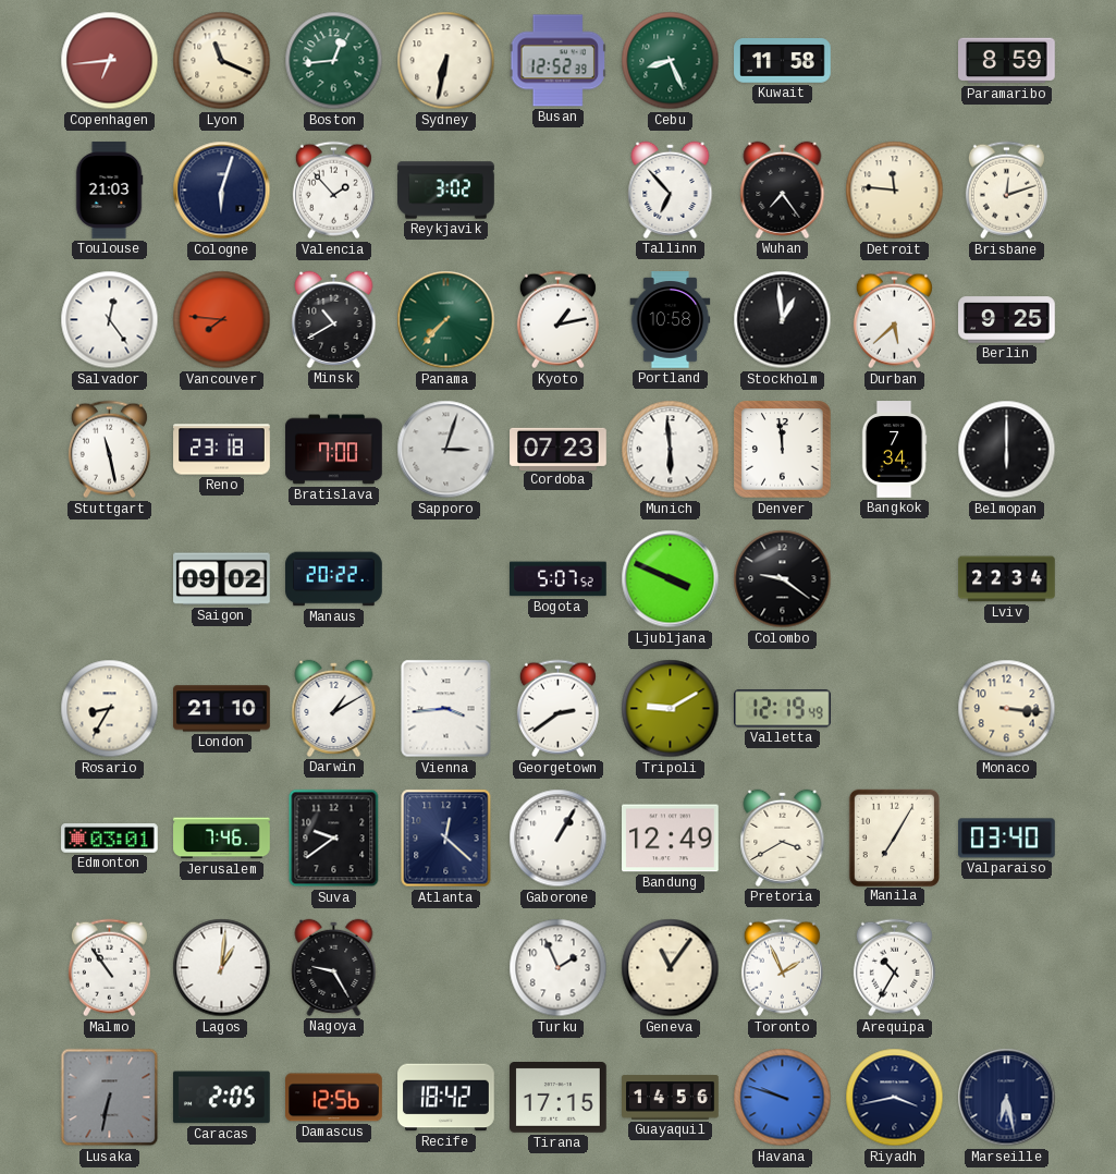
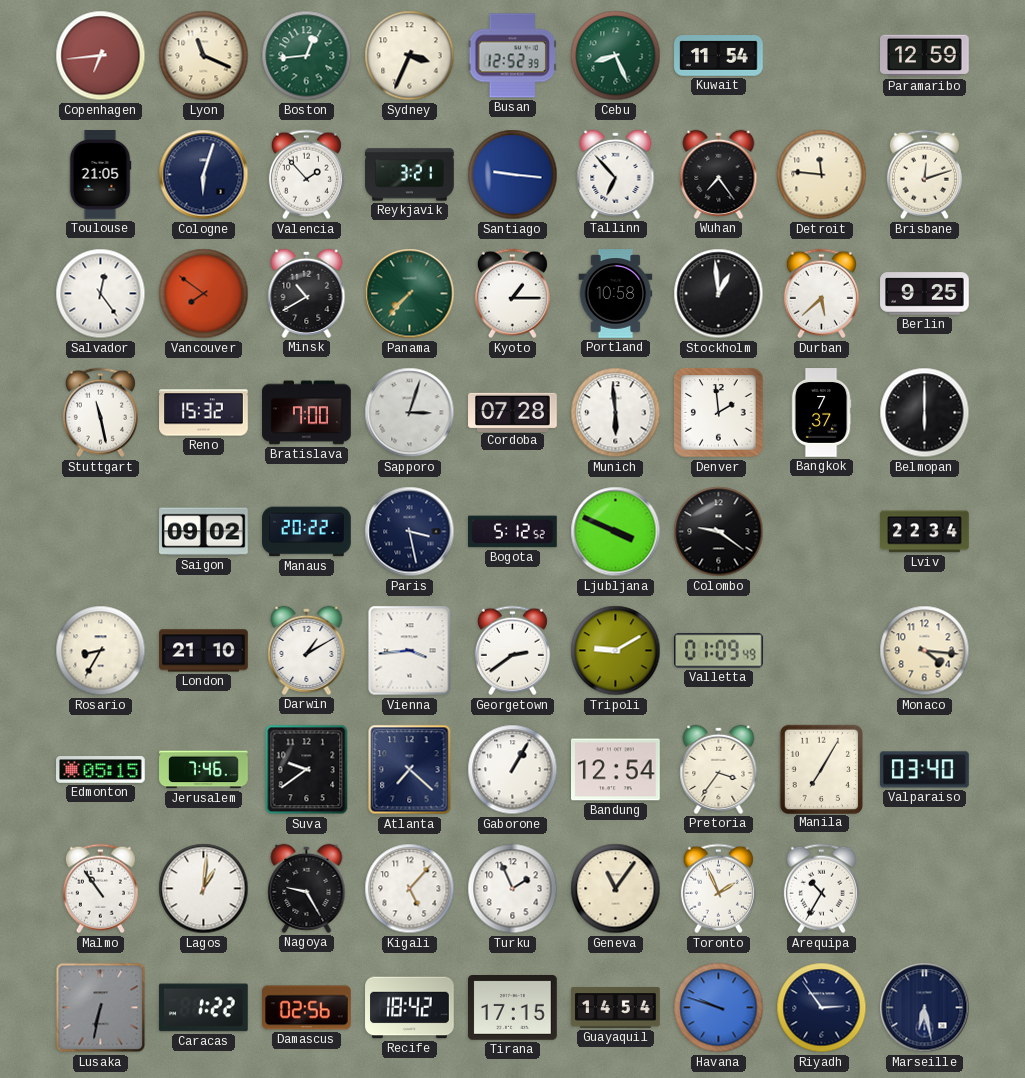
Sydney: 6:32 -> 3:34
Kuwait: 11:58 -> 11:54
Paramaribo: 8:59 -> 12:59
Toulouse: 21:03 -> 21:05
Reykjavik: 3:02 -> 3:21
Santiago: none -> 9:16
Vancouver: 7:46 -> 7:51
Kyoto: 1:13 -> 1:15
Reno: 23:18 -> 15:32
Cordoba: 07:23 -> 07:28
Denver: 11:59 -> 1:59
Bangkok: 7:34 -> 7:37
Paris: none -> 3:28
Bogota: 5:07 -> 5:12
Valletta: 12:19 -> 01:09
Monaco: 3:16 -> 4:16
Edmonton: 03:01 -> 05:15
Atlanta: 12:22 -> 7:22
Bandung: 12:49 -> 12:54
Pretoria: 3:40 -> 3:36
Kigali: none -> 5:07
Caracas: 2:05 -> 1:22
Damascus: 12:56 -> 02:56
Guayaquil: 14:56 -> 14:54
Riyadh: 3:43 -> 2:54
